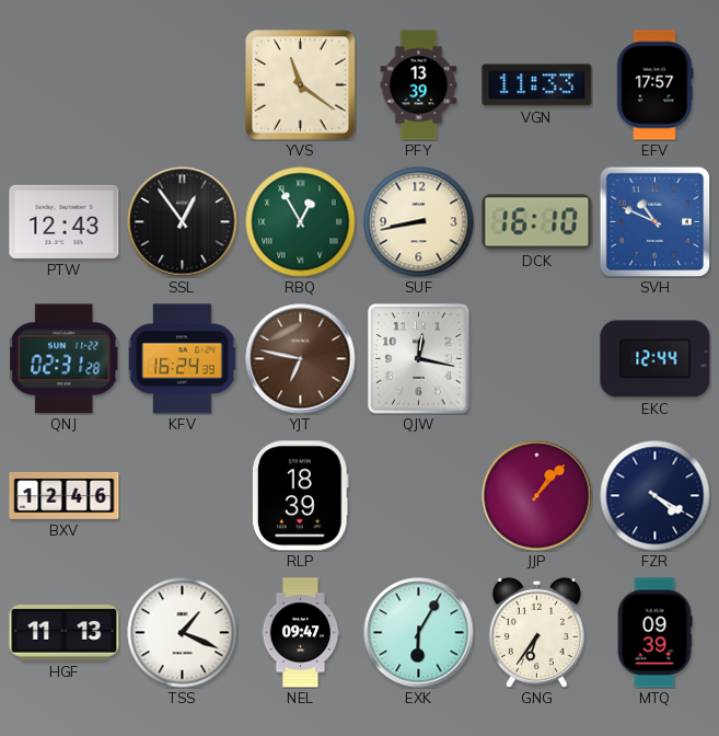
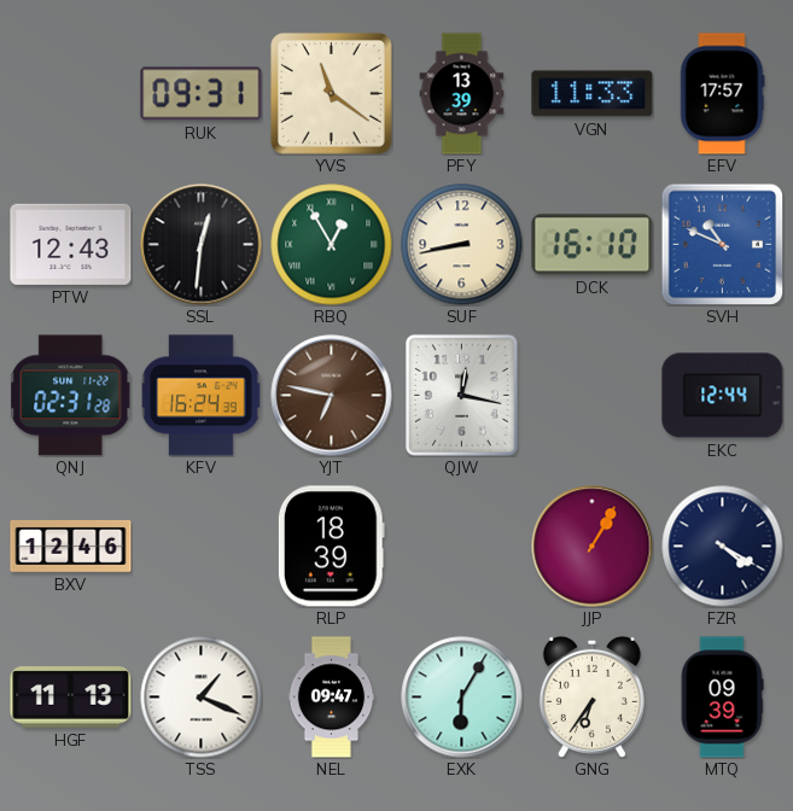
RUK: none -> 09:31
SSL: 12:54 -> 12:31
JJP: 1:07 -> 1:05
